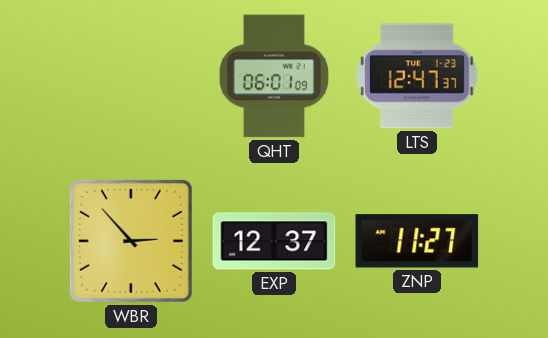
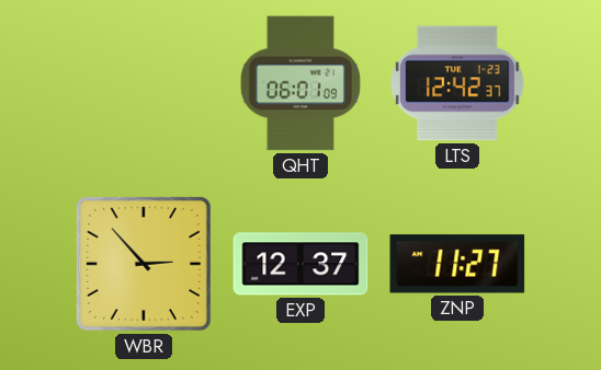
LTS: 12:47 -> 12:42
